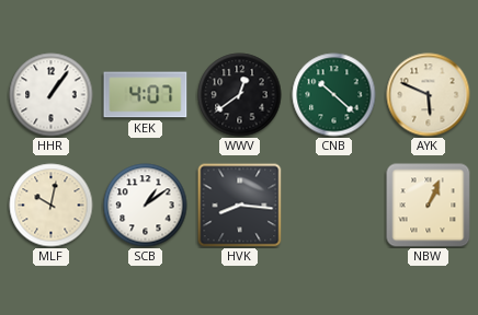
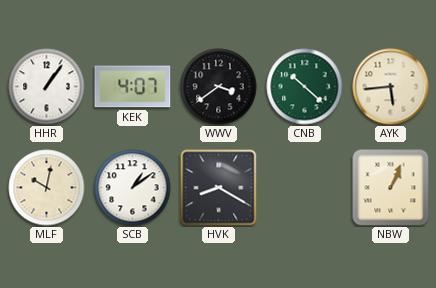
WWV: 12:39 -> 3:39
AYK: 5:49 -> 5:44
HVK: 8:16 -> 8:20
